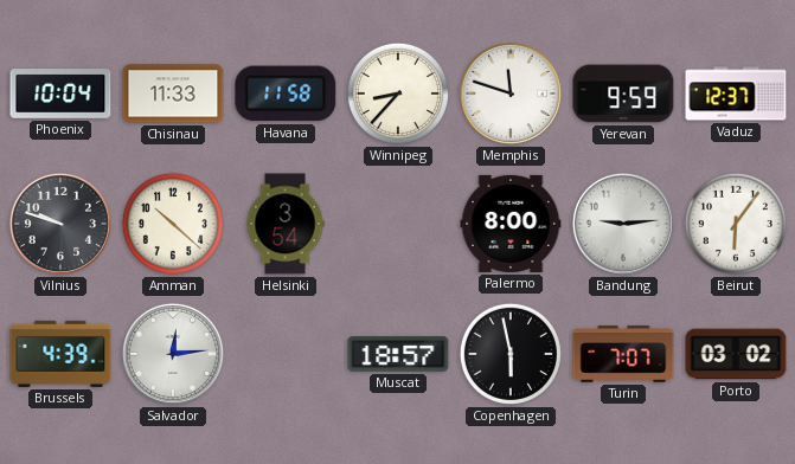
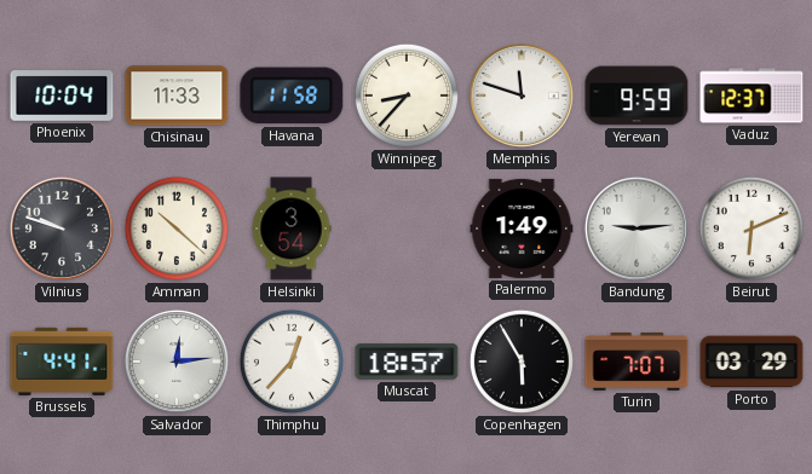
Palermo: 8:00 -> 1:49
Beirut: 6:06 -> 6:11
Brussels: 4:39 -> 4:41
Thimphu: none -> 12:37
Copenhagen: 5:58 -> 5:55
Porto: 03:02 -> 03:29
